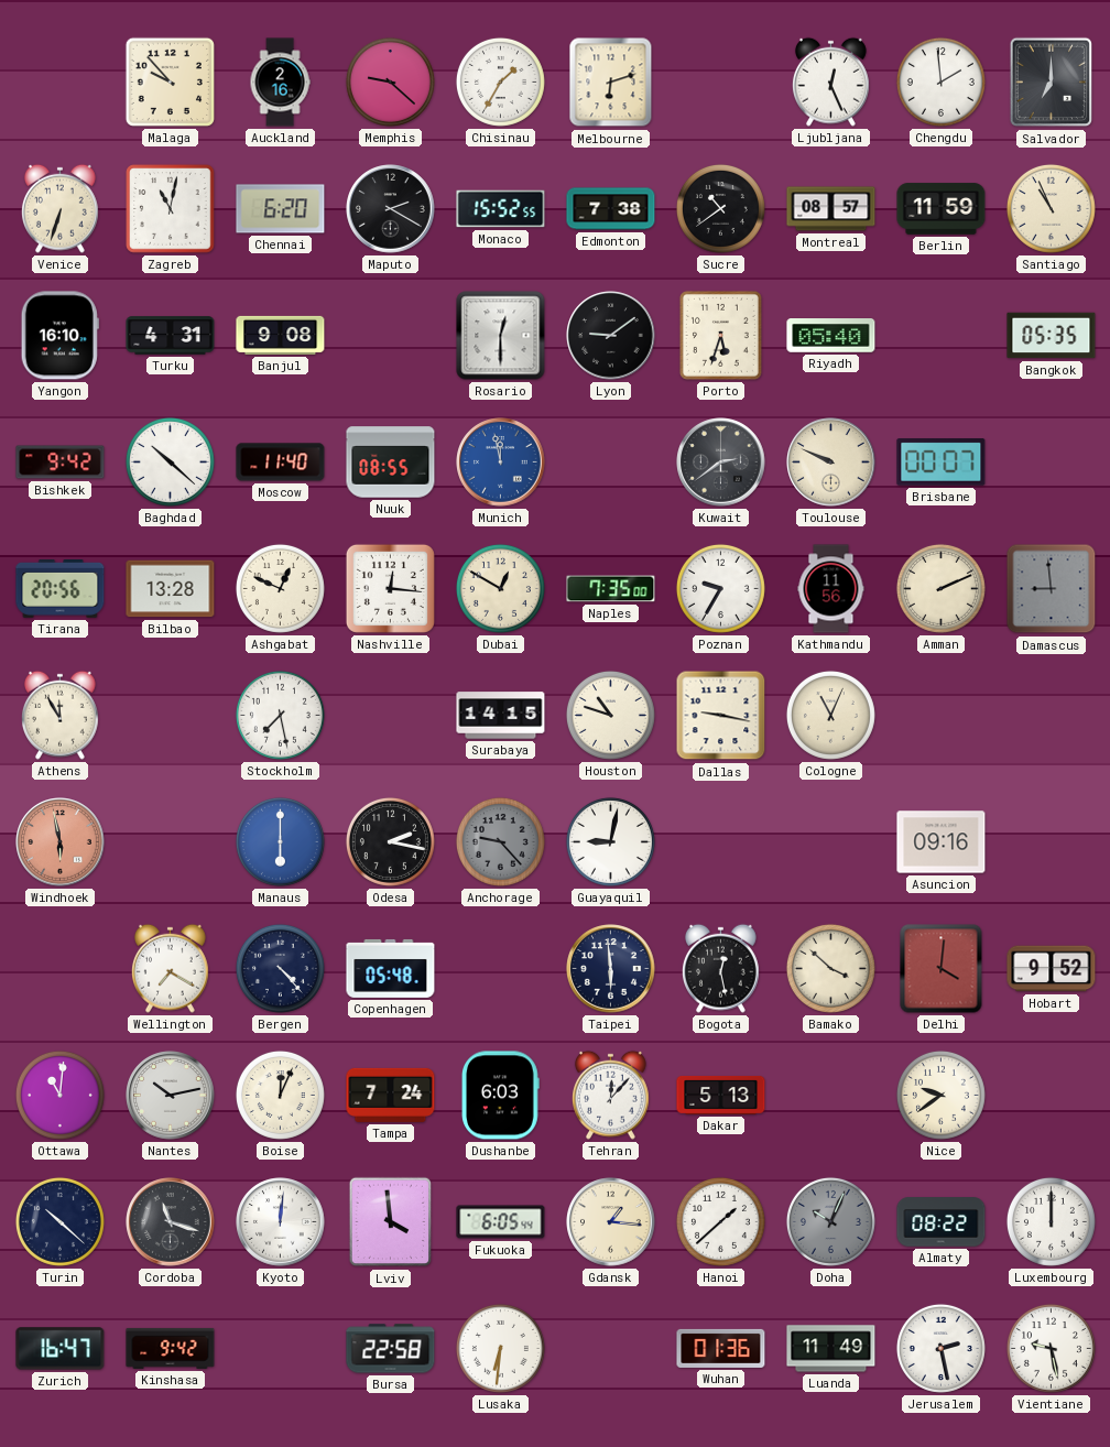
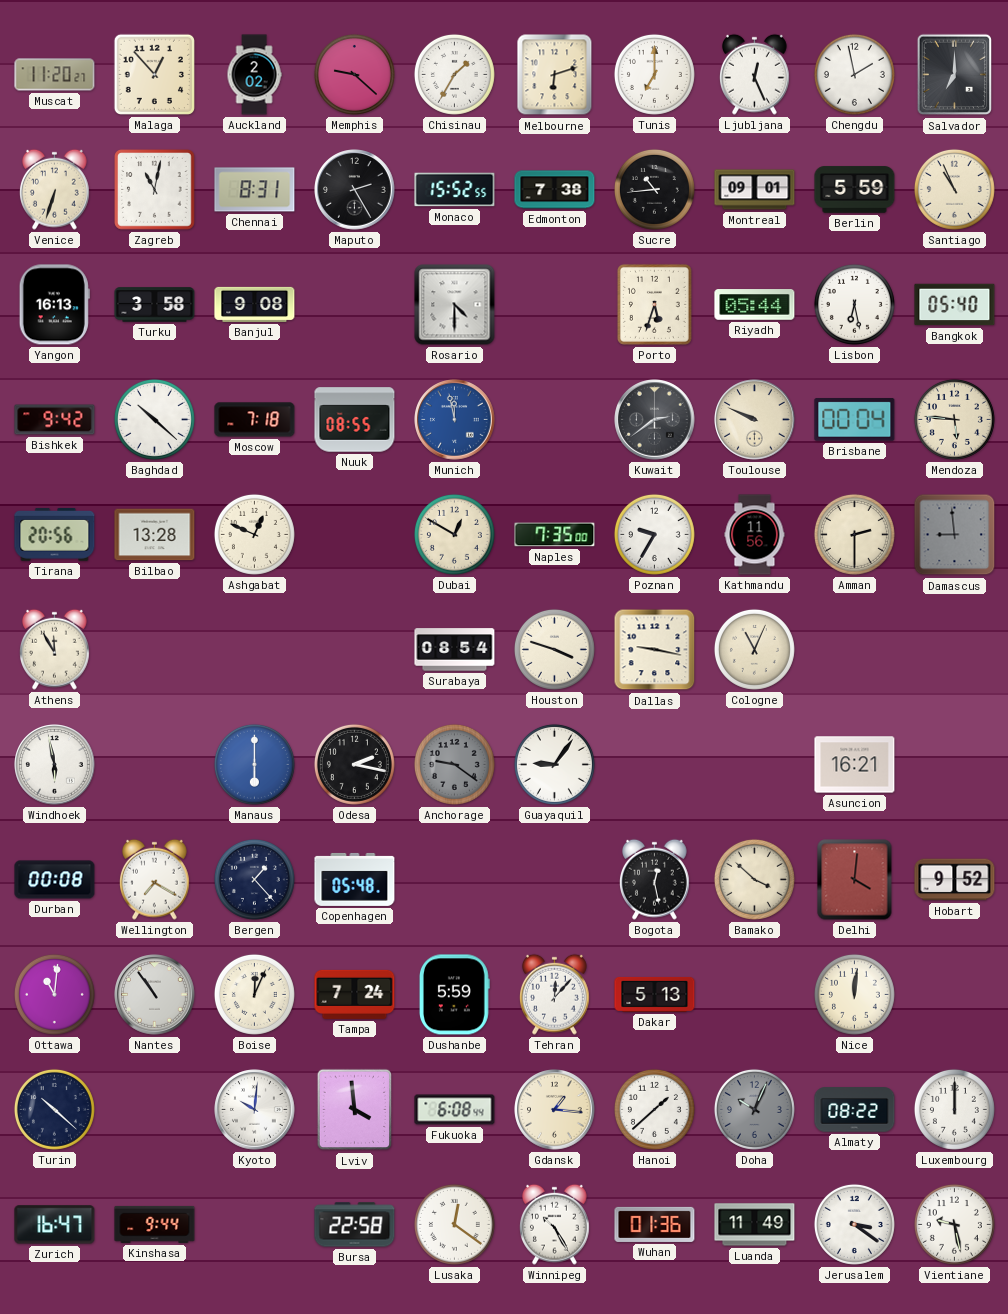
Muscat: none -> 11:20
Malaga: 9:53 -> 12:53
Auckland: 2:16 -> 2:02
Tunis: none -> 7:00
Chengdu: 1:59 -> 1:58
Chennai: 6:20 -> 8:31
Maputo: 2:20 -> 2:25
Sucre: 10:39 -> 10:44
Montreal: 08:57 -> 09:01
Berlin: 11:59 -> 5:59
Yangon: 16:10 -> 16:13
Turku: 4:31 -> 3:58
Rosario: 12:30 -> 4:30
Lyon: 9:09 -> none
Riyadh: 05:40 -> 05:44
Lisbon: none -> 6:28
Bangkok: 05:35 -> 05:40
Moscow: 11:40 -> 7:18
Brisbane: 00:07 -> 00:04
Mendoza: none -> 5:46
Nashville: 12:16 -> none
Amman: 2:11 -> 2:30
Stockholm: 7:28 -> none
Surabaya: 14:15 -> 08:54
Houston: 10:48 -> 3:48
Windhoek dial: salmon -> white
Anchorage: 9:23 -> 9:21
Guayaquil: 9:02 -> 9:06
Asuncion: 09:16 -> 16:21
Durban: none -> 00:08
Bergen: 4:23 -> 1:23
Taipei: 5:59 -> none
Nantes: 10:13 -> 10:54
Dushanbe: 6:03 -> 5:59
Nice: 9:39 -> 12:01
Cordoba: 11:18 -> none
Kyoto: 12:01 -> 10:01
Fukuoka: 6:05 -> 6:08
Kinshasa: 9:42 -> 9:44
Lusaka: 6:31 -> 12:21
Winnipeg: none -> 10:25
Jerusalem: 2:28 -> 3:21
